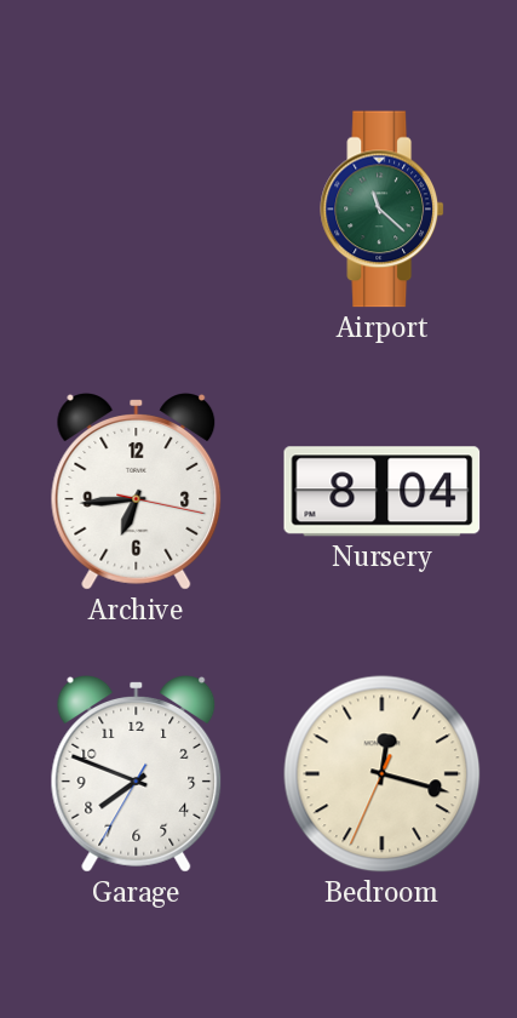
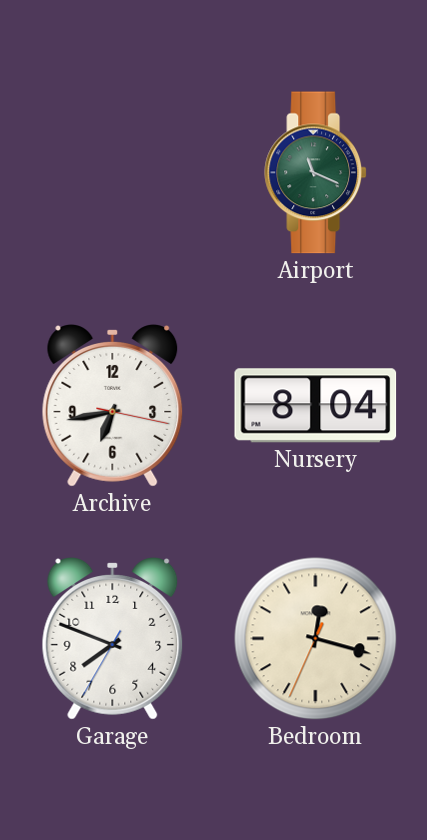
Airport: 11:22 -> 11:19
Archive: 6:44 -> 6:43
